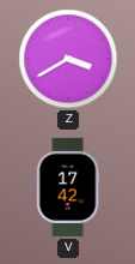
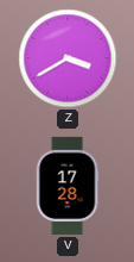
V: 17:42 -> 17:28
